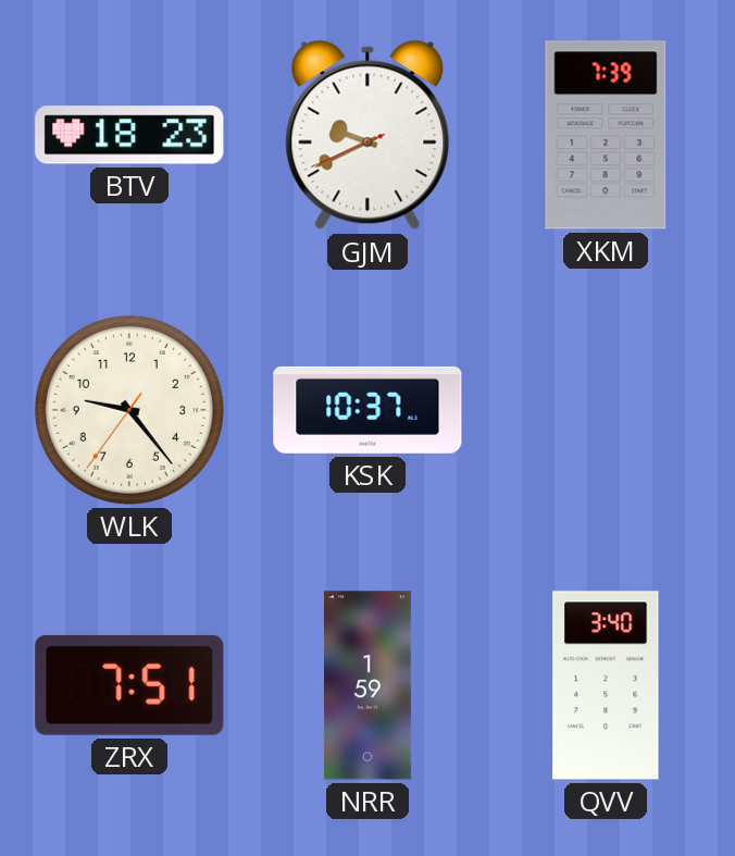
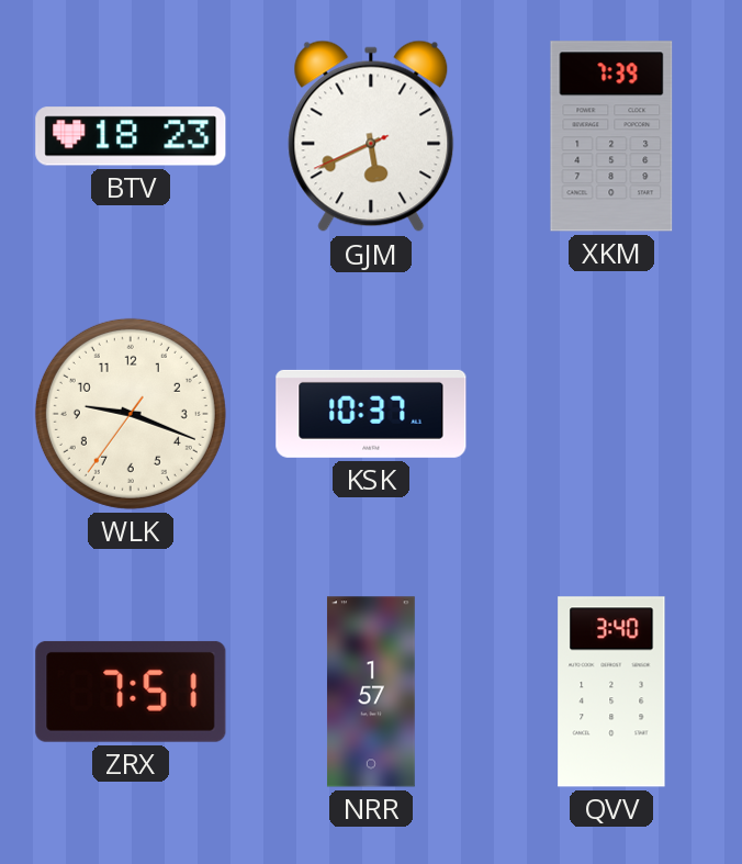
GJM: 9:40 -> 5:40
WLK: 9:23 -> 9:18
NRR: 1:59 -> 1:57
